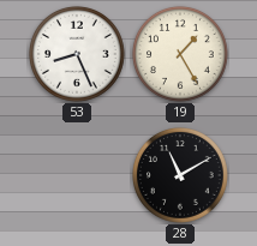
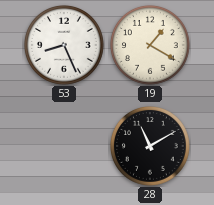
19: 1:25 -> 1:20
